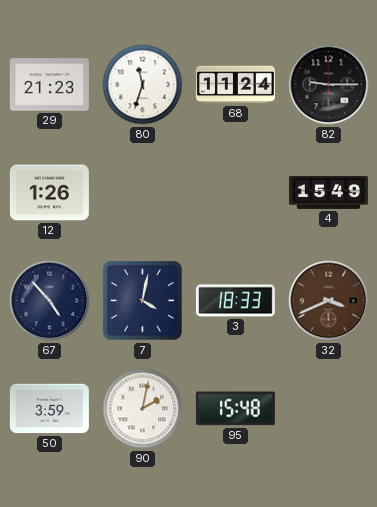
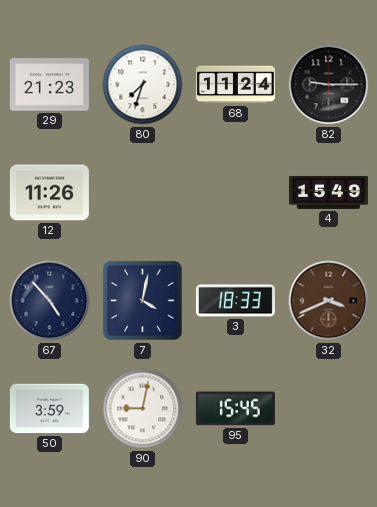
80: 11:33 -> 7:33
12: 1:26 -> 11:26
90: 2:02 -> 9:02
95: 15:48 -> 15:45
